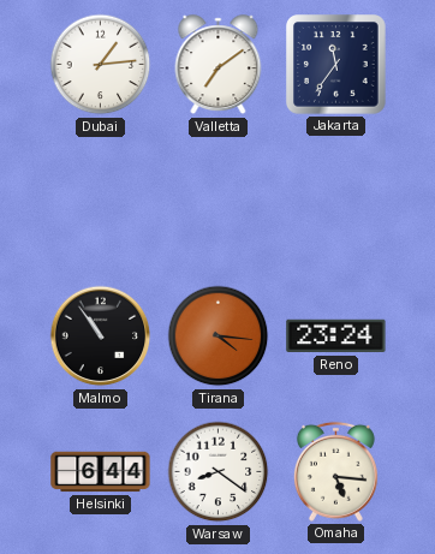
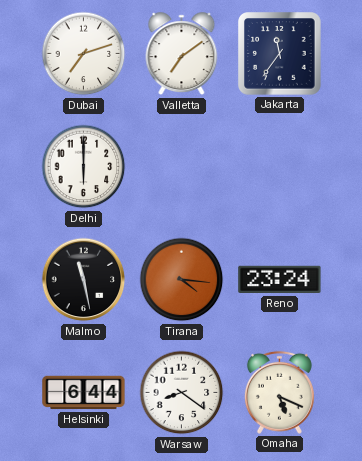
Dubai: 1:14 -> 7:12
Delhi: none -> 6:00
Malmo: 10:54 -> 11:28
Omaha: 5:16 -> 5:19
